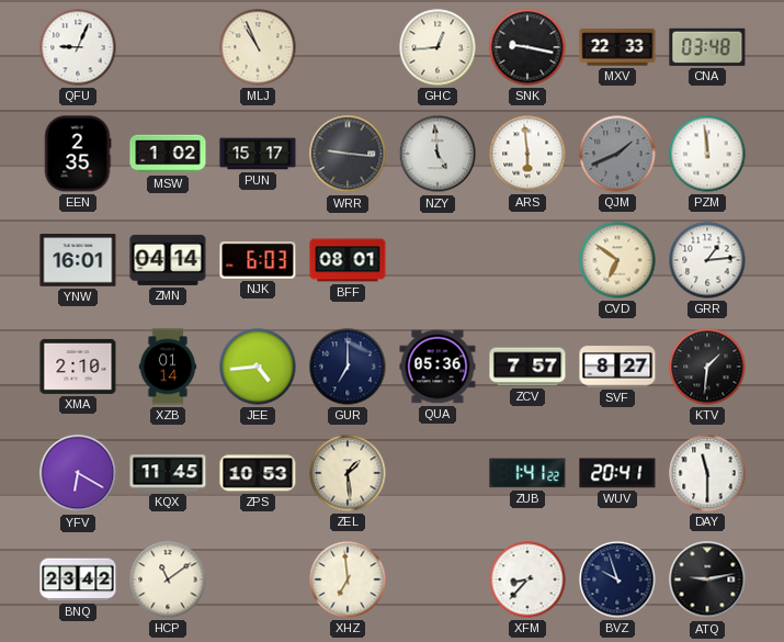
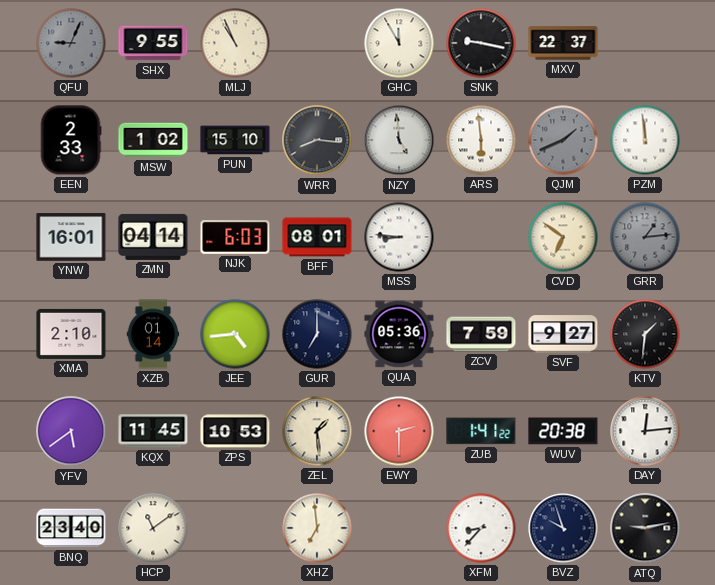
QFU dial: white -> grey
SHX: none -> 9:55
GHC: 12:44 -> 11:55
MXV: 22:33 -> 22:37
CNA: 03:48 -> none
EEN: 2:35 -> 2:33
PUN: 15:17 -> 15:10
WRR: 9:16 -> 8:16
MSS: none -> 8:46
GRR dial: white -> grey
ZCV: 7:57 -> 7:59
SVF: 8:27 -> 9:27
YFV: 6:20 -> 5:39
EWY: none -> 2:30
WUV: 20:41 -> 20:38
DAY: 11:30 -> 12:14
BNQ: 23:42 -> 23:40
